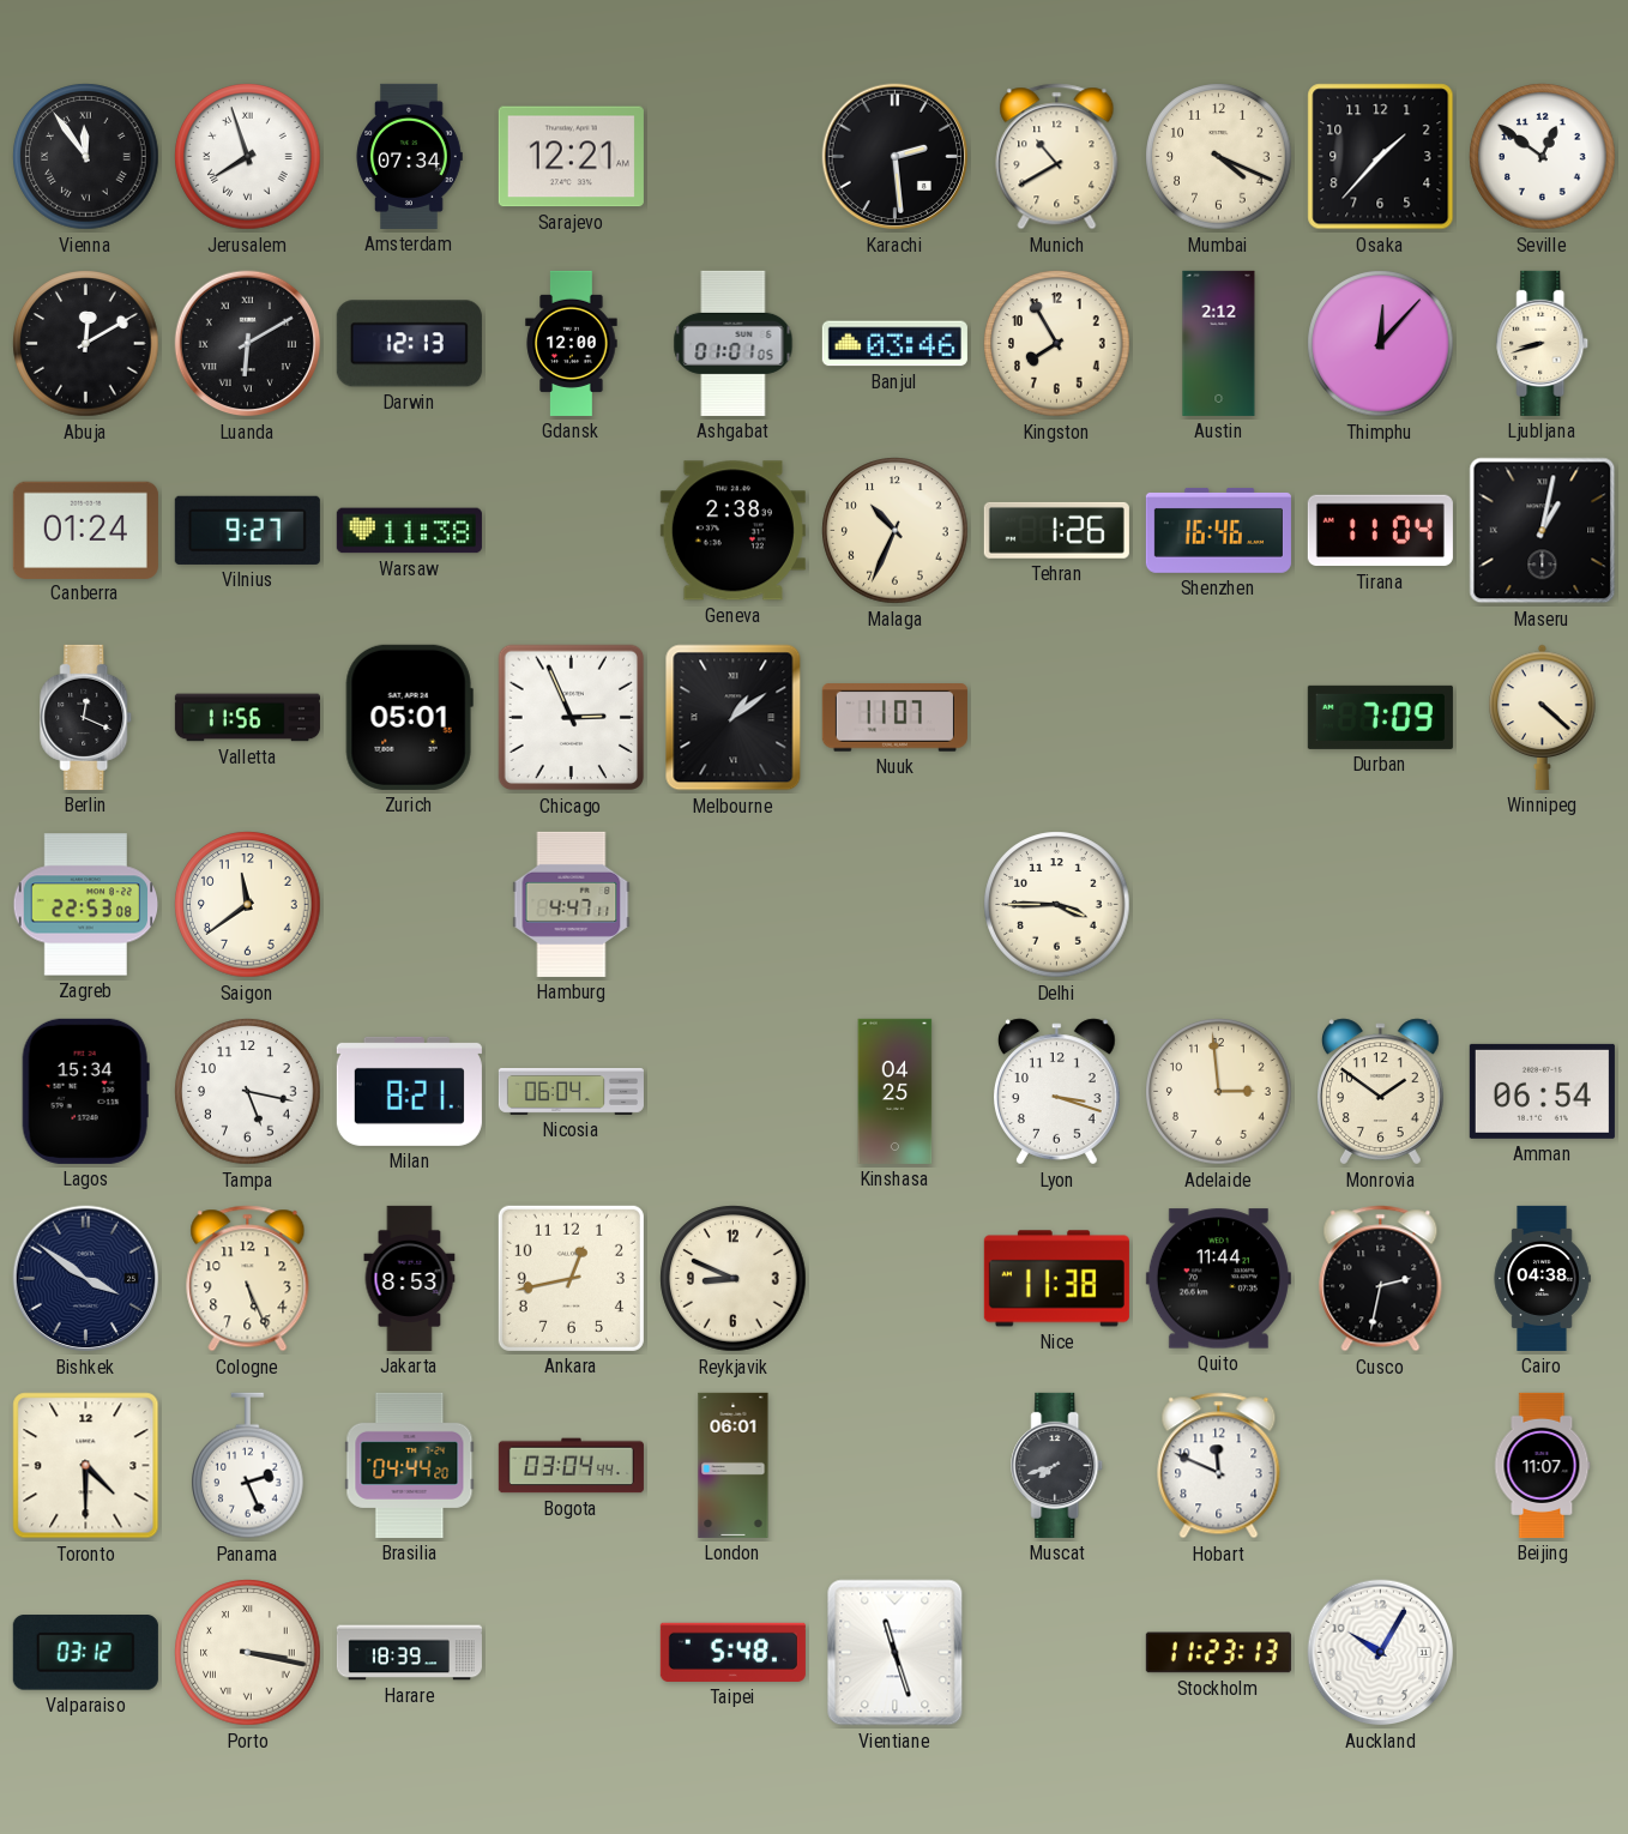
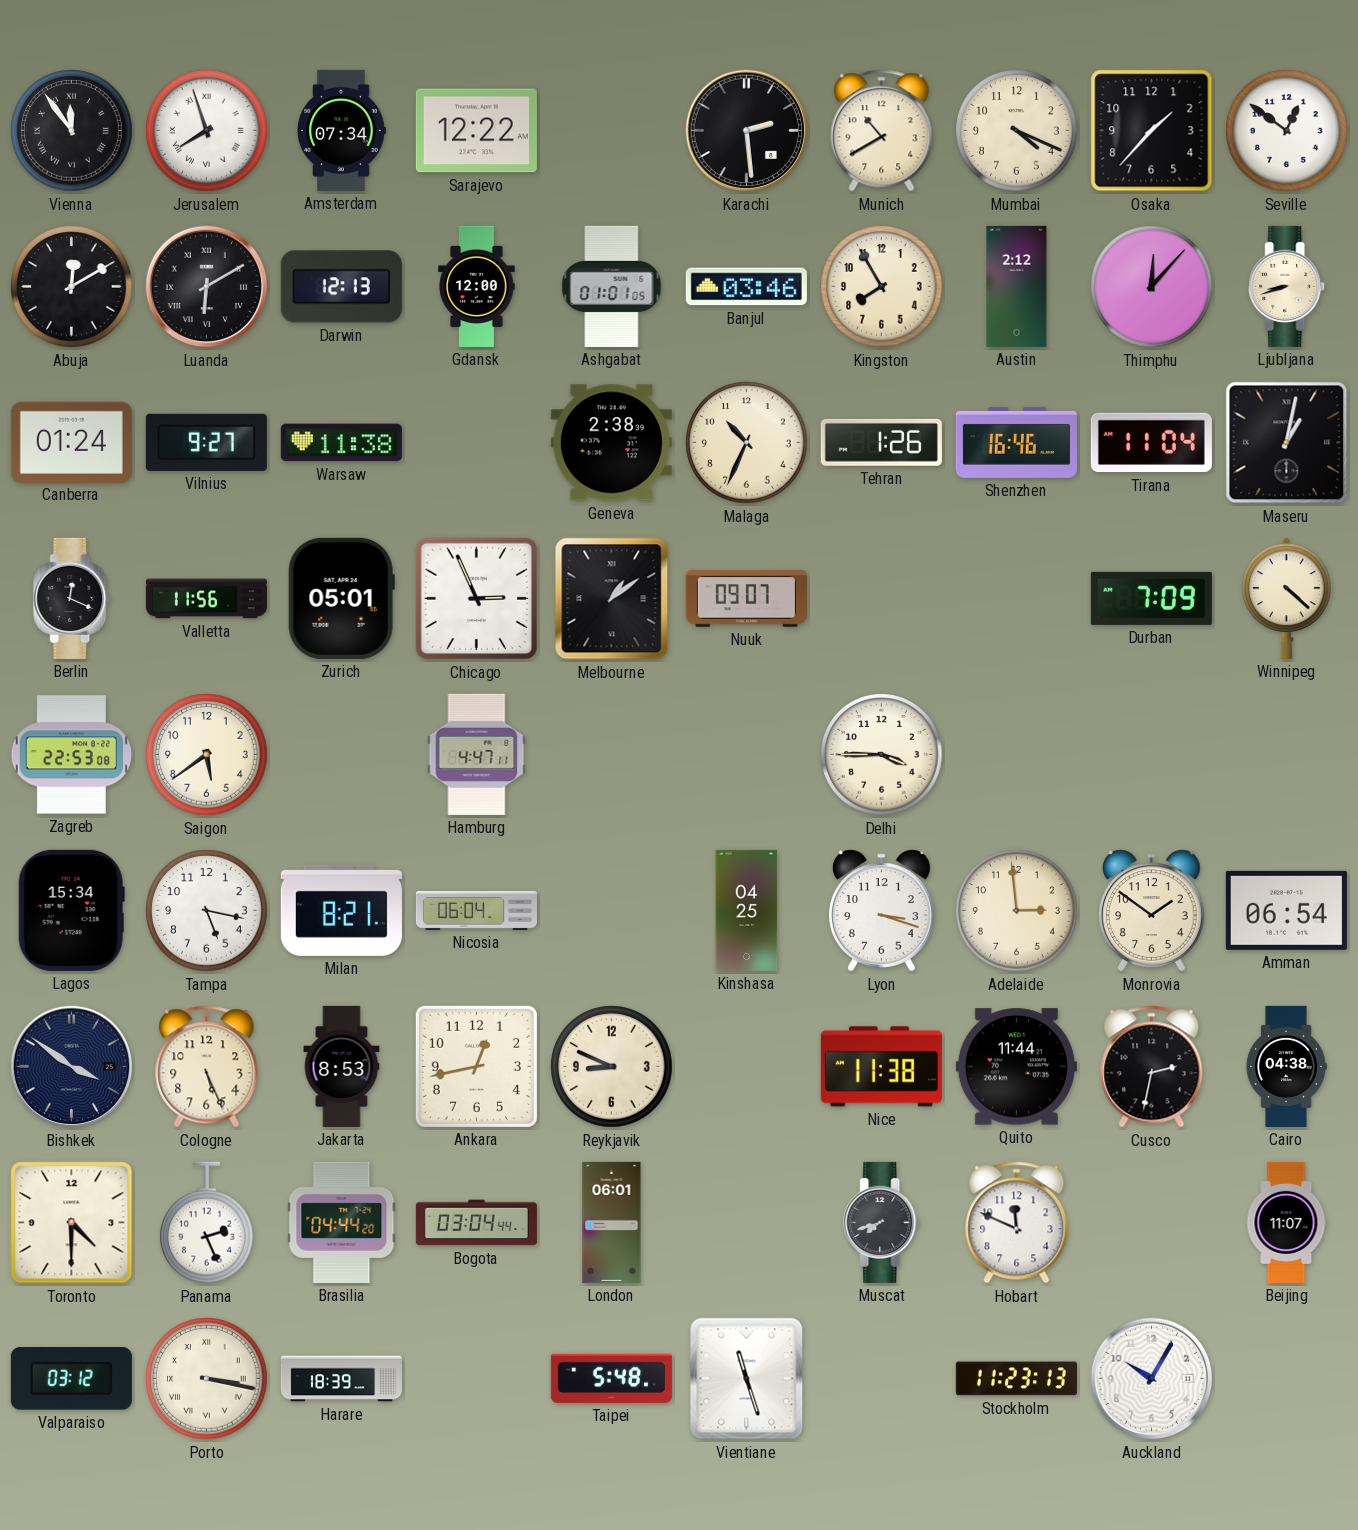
Sarajevo: 12:21 -> 12:22
Nuuk: 11:07 -> 09:07
Saigon: 11:39 -> 5:39
